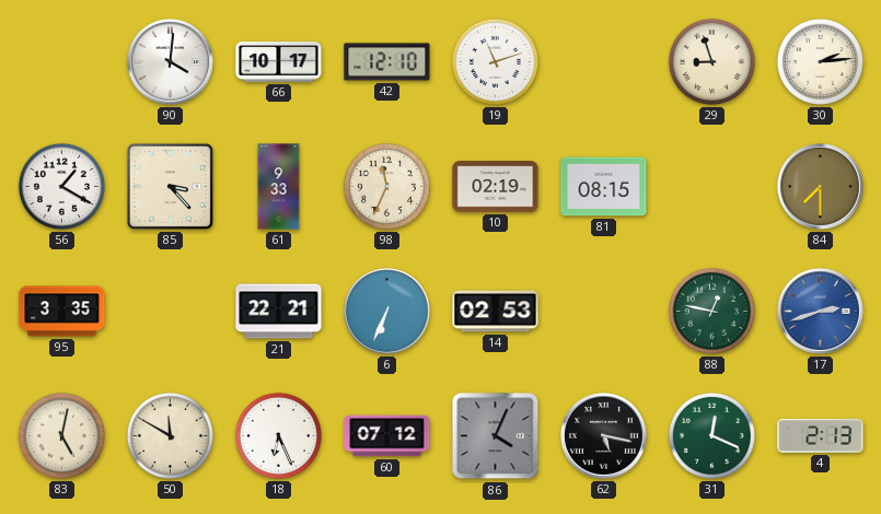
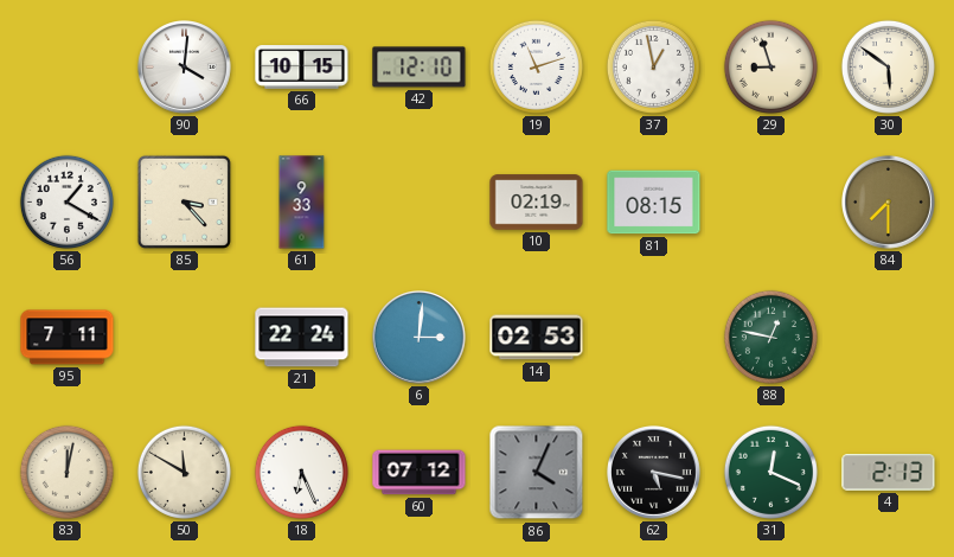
66: 10:17 -> 10:15
37: none -> 12:58
30: 2:14 -> 5:51
98: 11:34 -> none
95: 3:35 -> 7:11
21: 22:21 -> 22:24
6: 6:34 -> 3:01
17: 2:42 -> none
83: 5:02 -> 12:02
